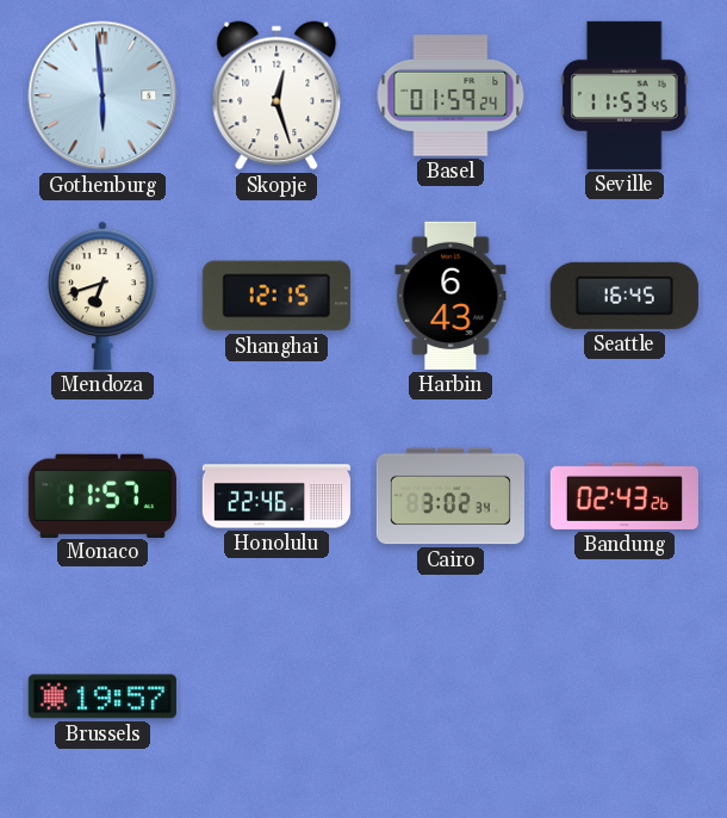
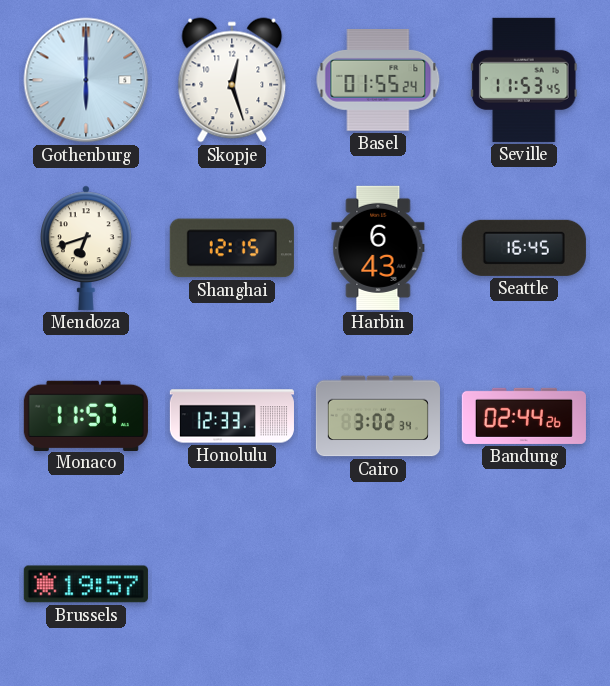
Gothenburg: 5:59 -> 6:00
Basel: 01:59 -> 01:55
Honolulu: 22:46 -> 12:33
Bandung: 02:43 -> 02:44
